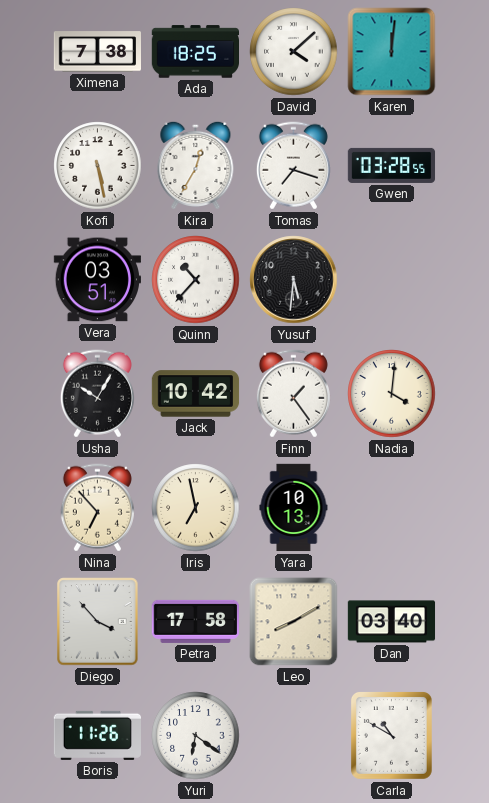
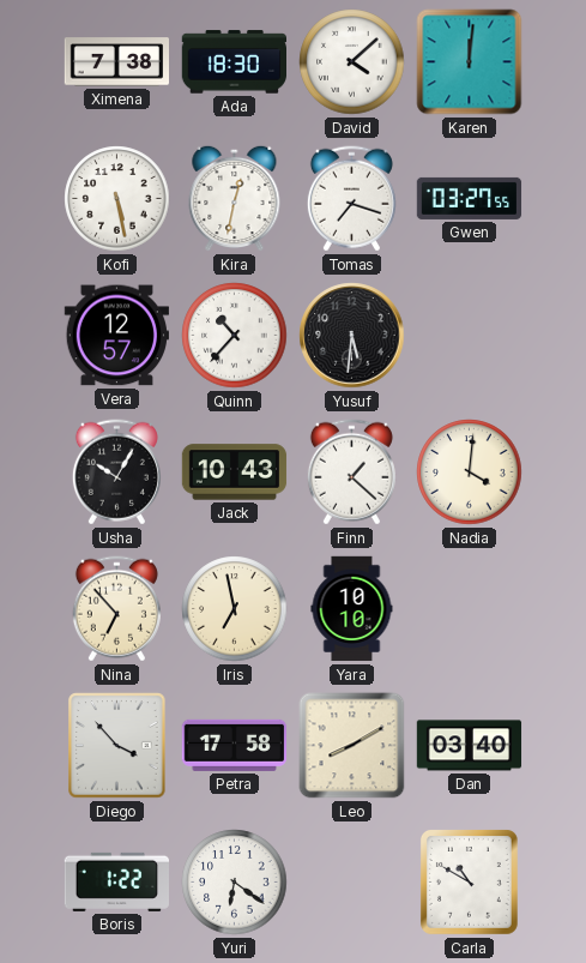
Ada: 18:25 -> 18:30
Kira: 12:35 -> 12:32
Gwen: 03:28 -> 03:27
Vera: 03:51 -> 12:57
Jack: 10:42 -> 10:43
Finn: 1:24 -> 1:22
Yara: 10:13 -> 10:10
Boris: 11:26 -> 1:22
